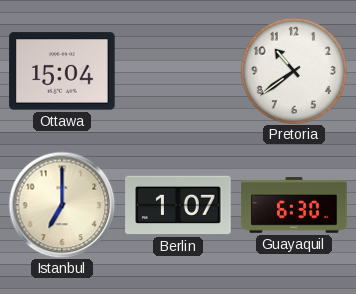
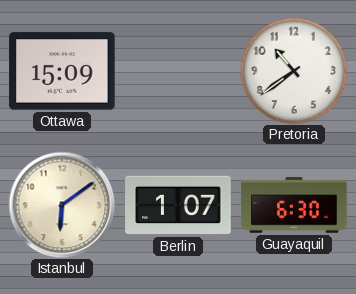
Ottawa: 15:04 -> 15:09
Istanbul: 7:00 -> 6:09
